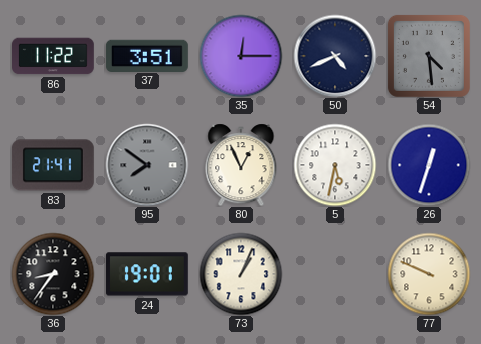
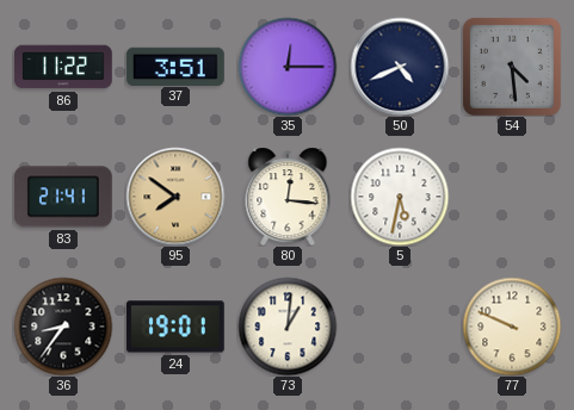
95 dial: grey -> champagne
80: 12:56 -> 12:16
26: 12:33 -> none
73: 1:04 -> 1:01
